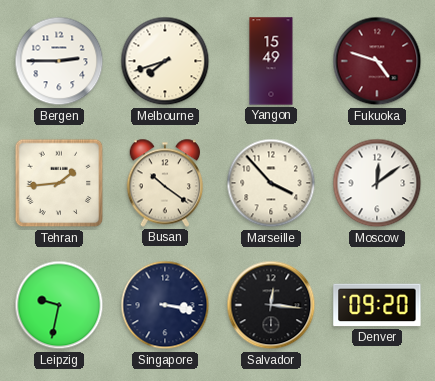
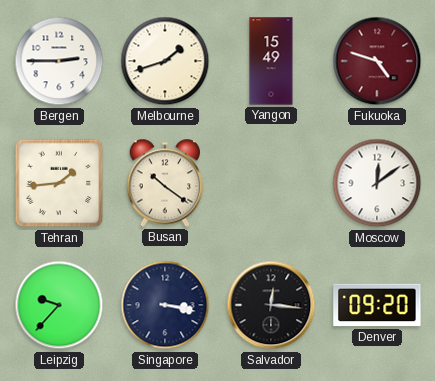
Melbourne: 7:42 -> 1:42
Marseille: 3:53 -> none
Leipzig: 9:32 -> 9:37
